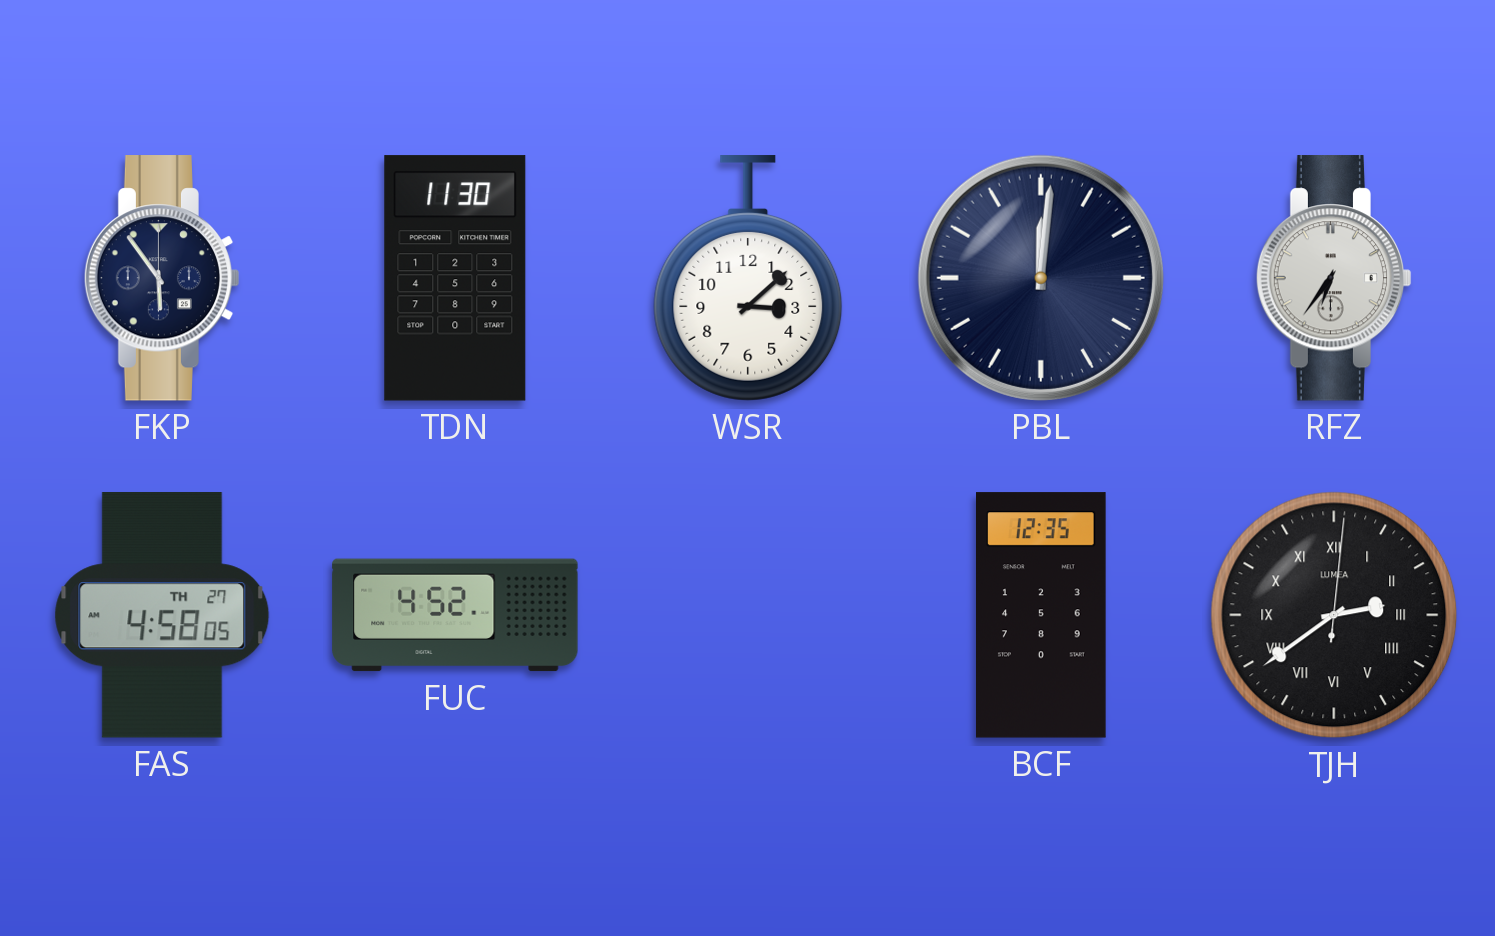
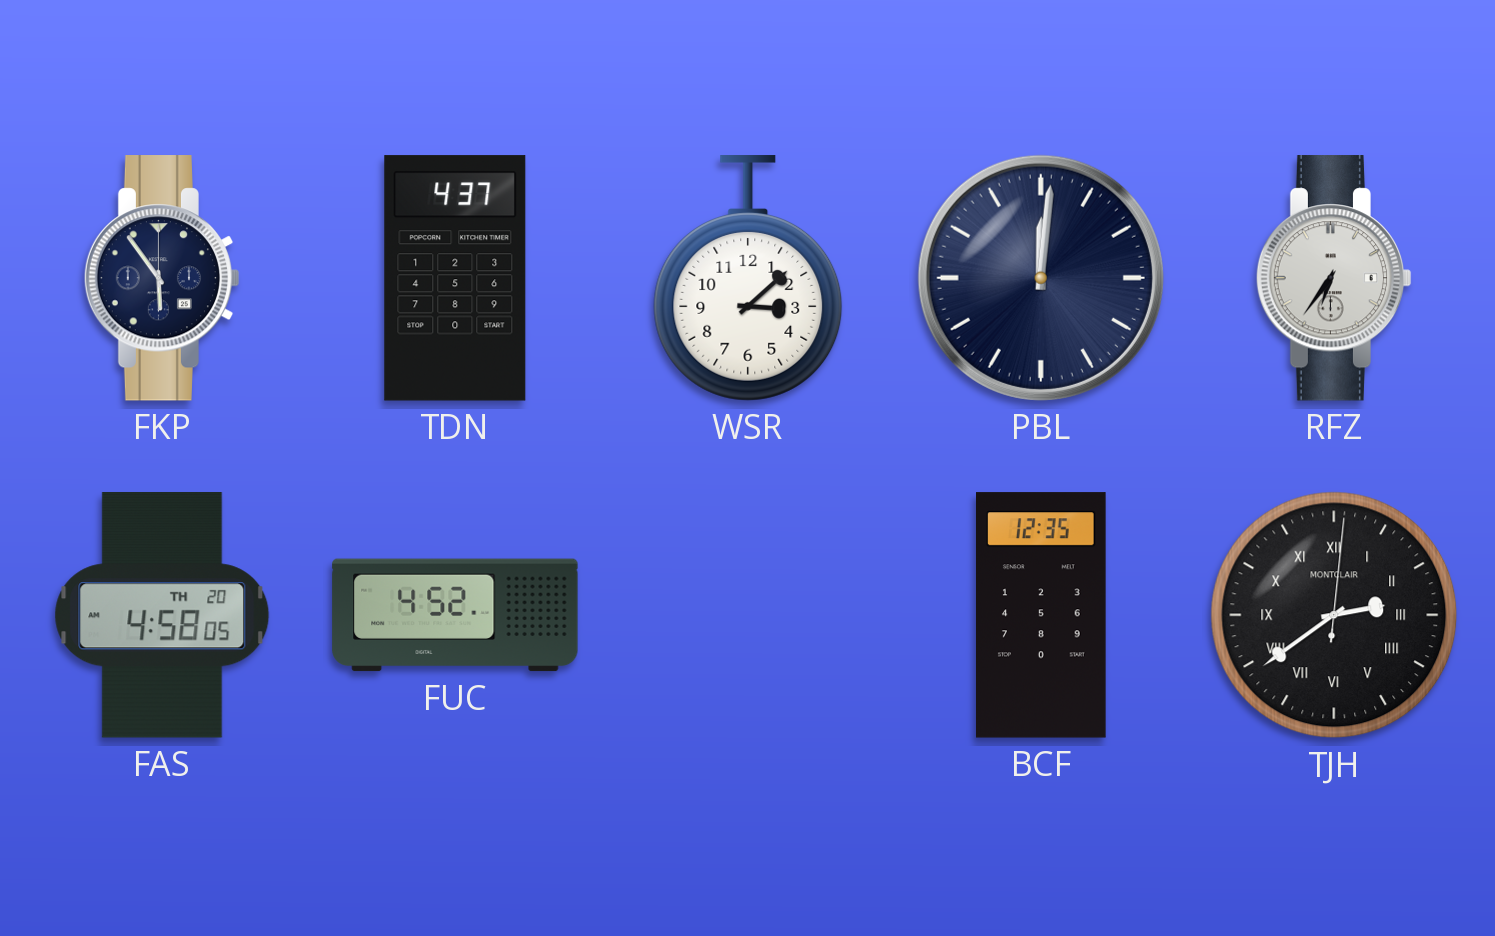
TDN: 11:30 -> 4:37
FAS date: TH 27 -> TH 20
TJH brand: LUMEA -> MONTCLAIR
